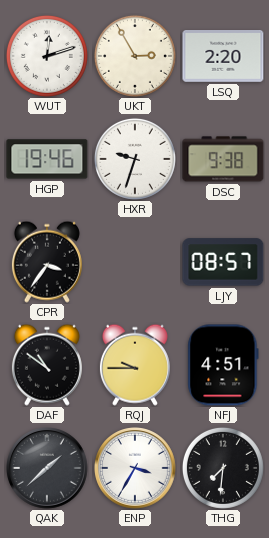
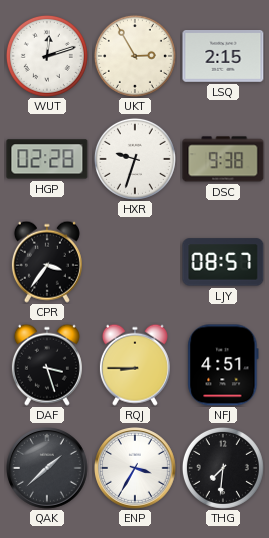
LSQ: 2:20 -> 2:15
HGP: 19:46 -> 02:28
DAF: 10:51 -> 3:27
RQJ: 9:45 -> 8:45
